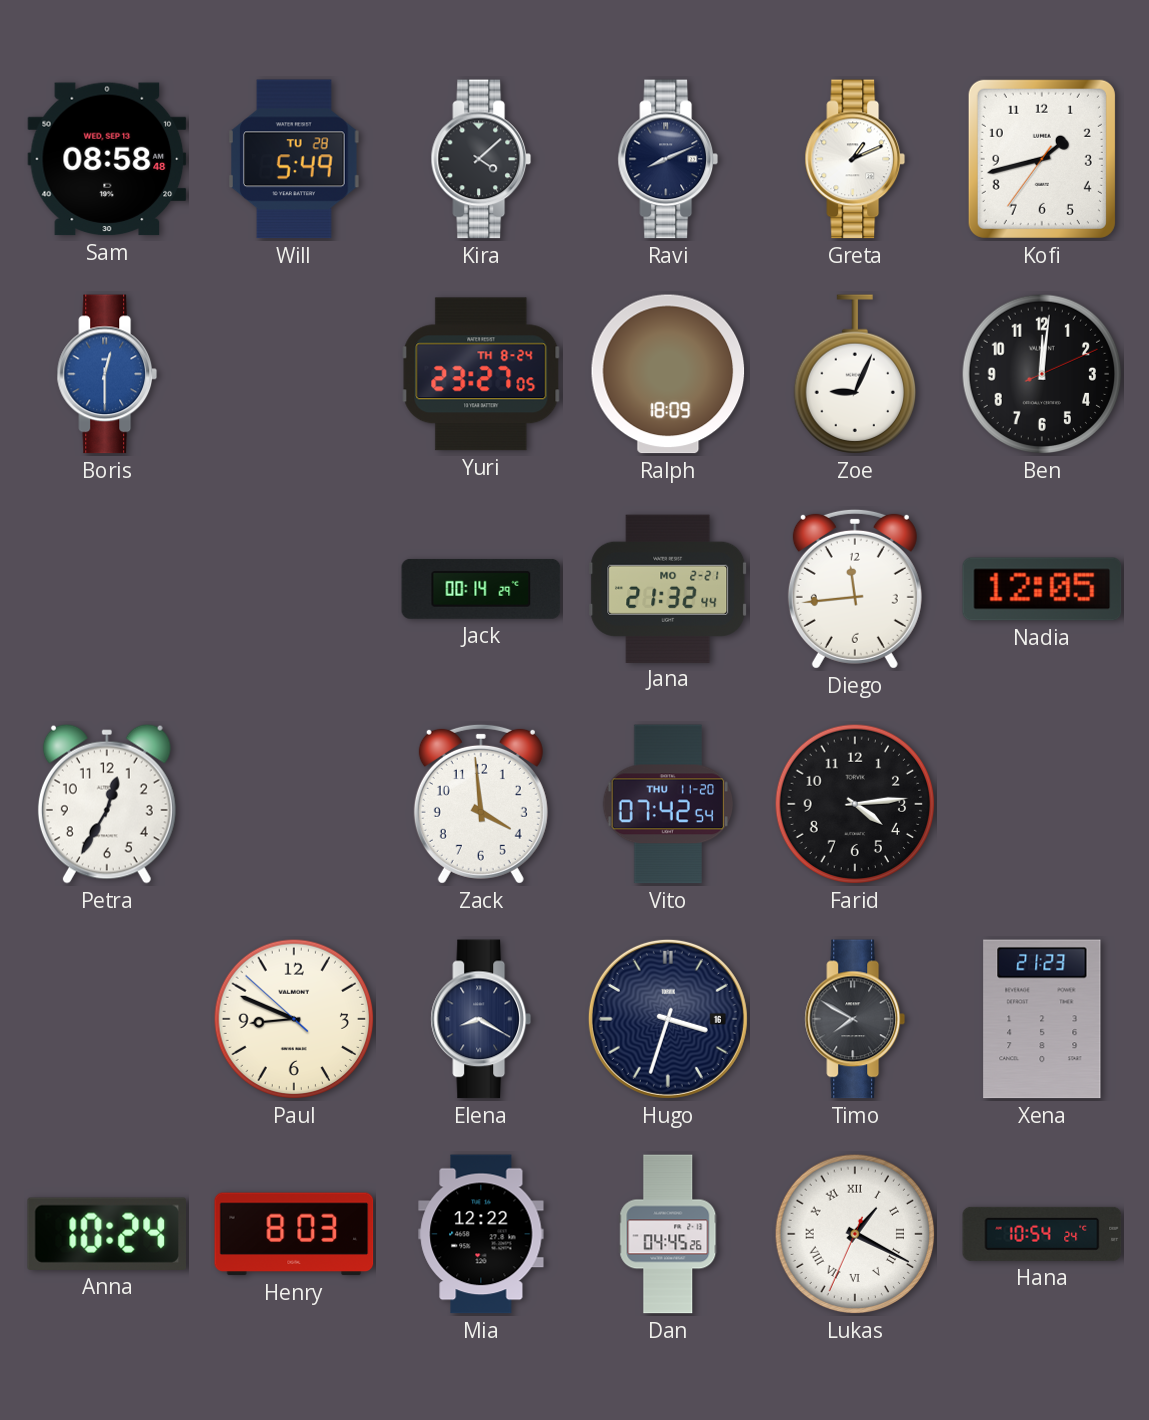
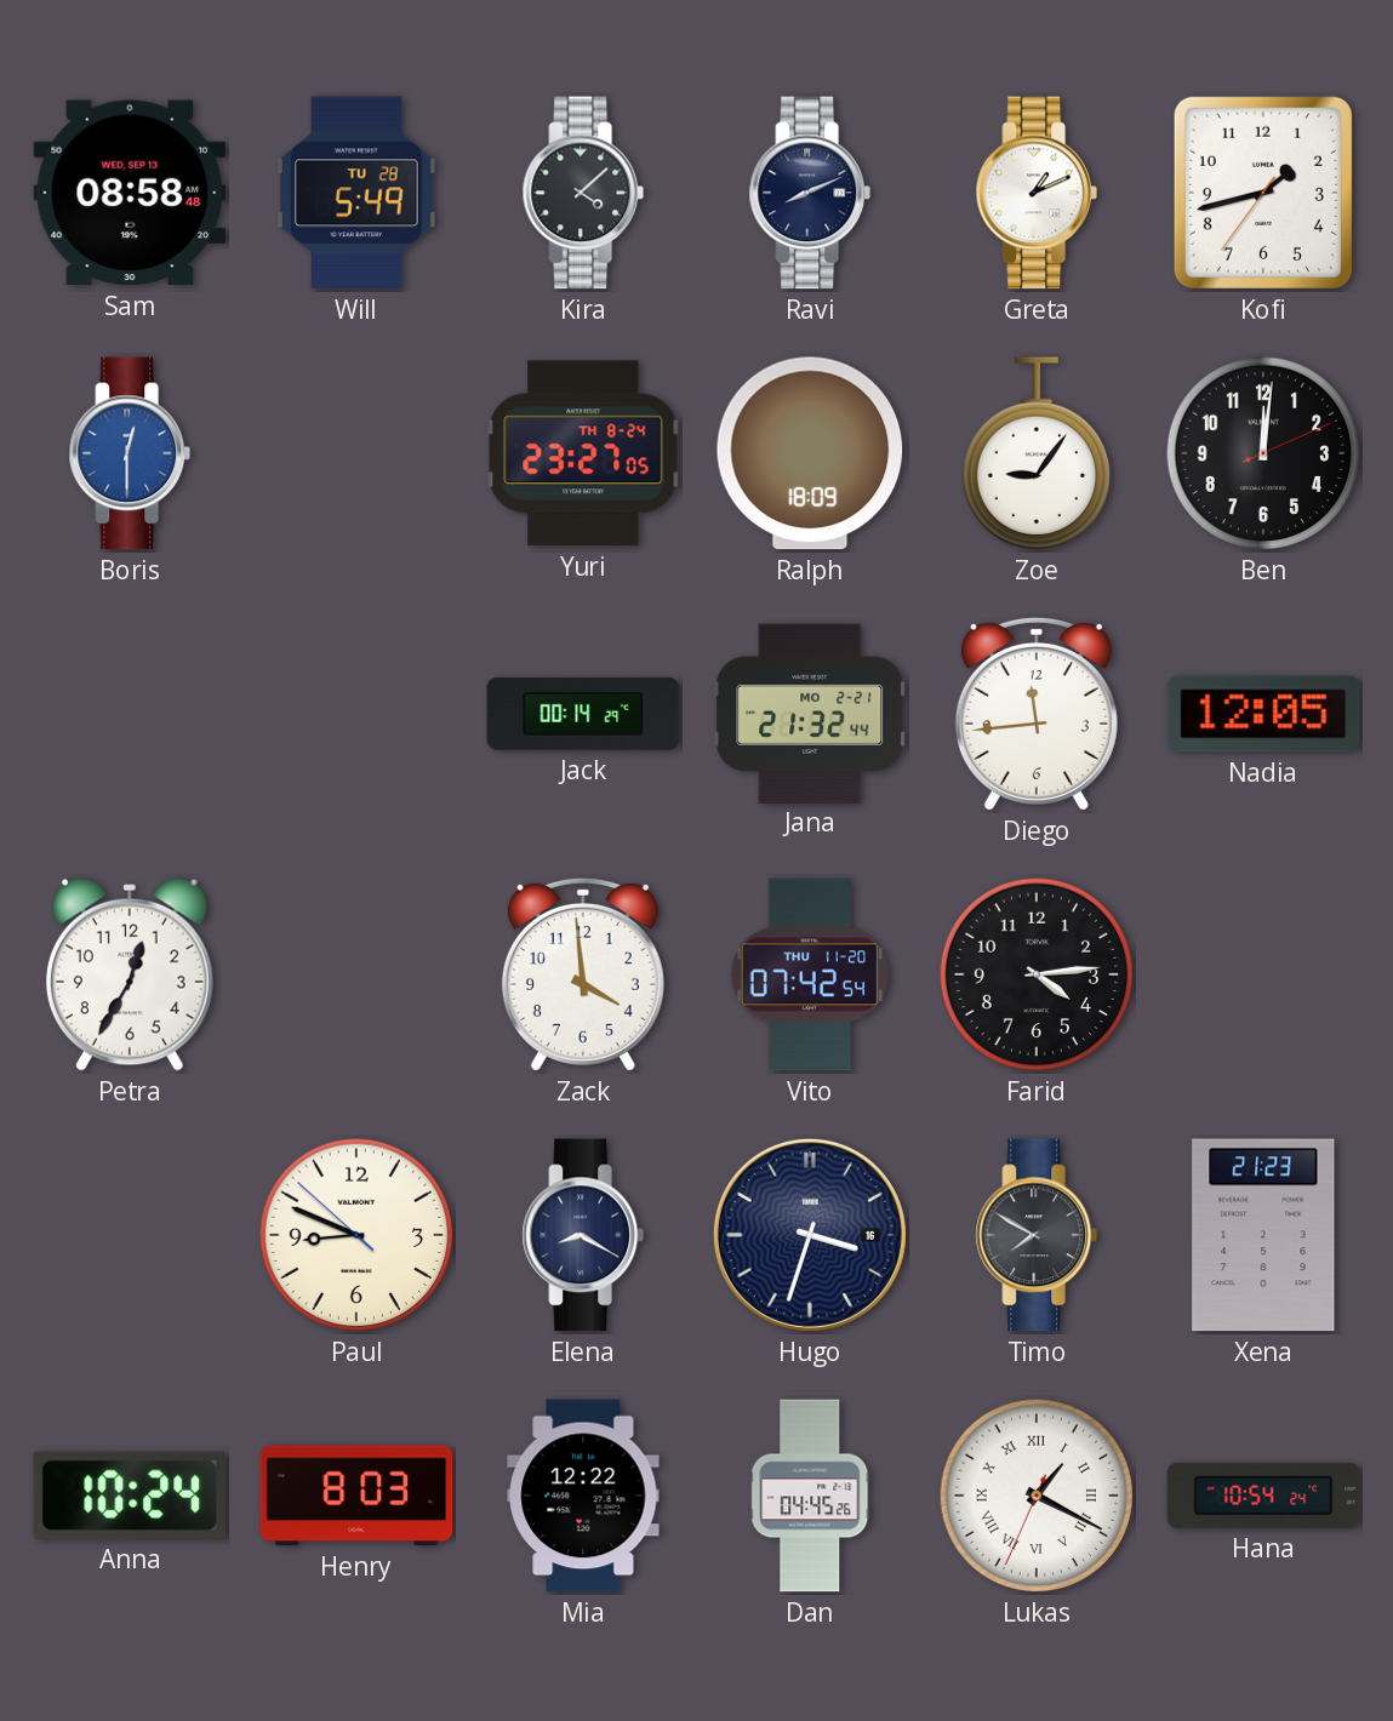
Zoe: 9:04 -> 9:06
